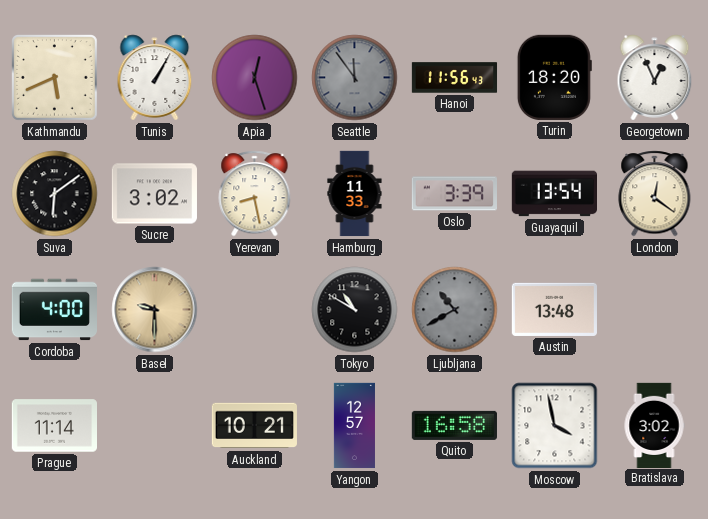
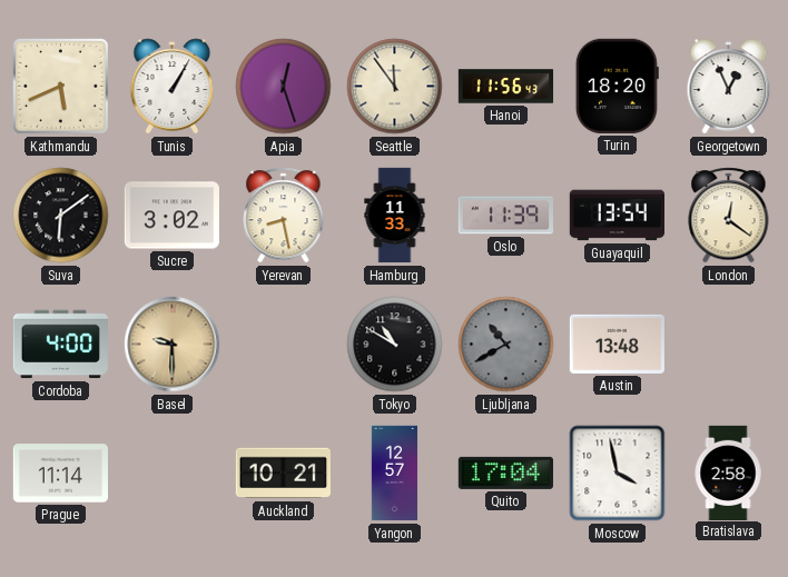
Seattle dial: grey -> cream
Oslo: 3:39 -> 11:39
Quito: 16:58 -> 17:04
Bratislava: 3:02 -> 2:58
